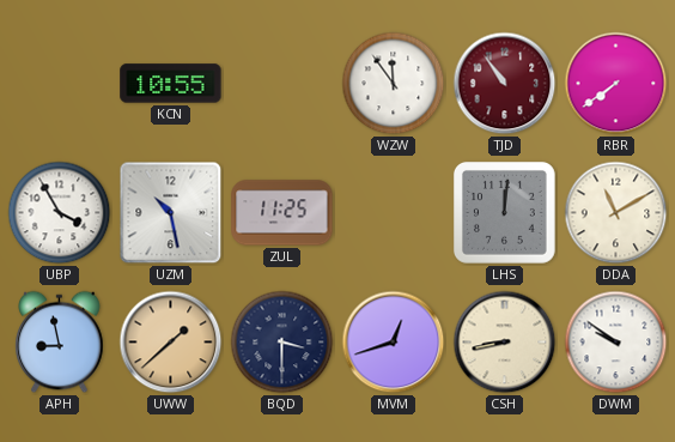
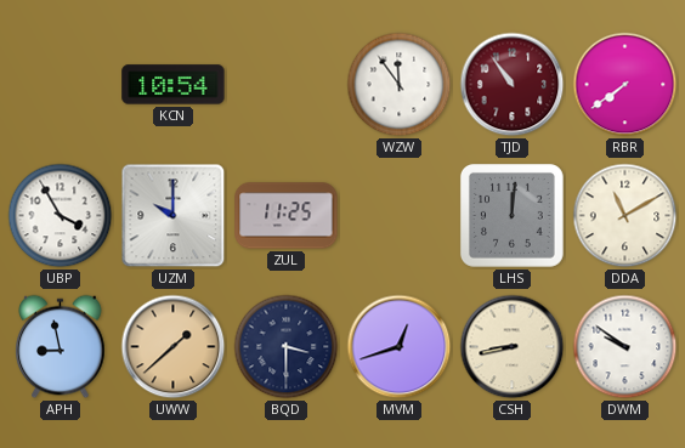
KCN: 10:55 -> 10:54
UZM: 10:28 -> 10:00
